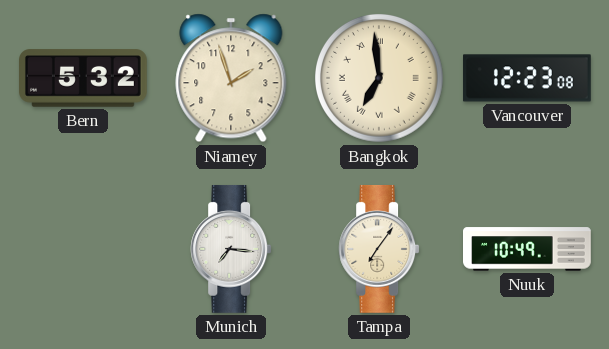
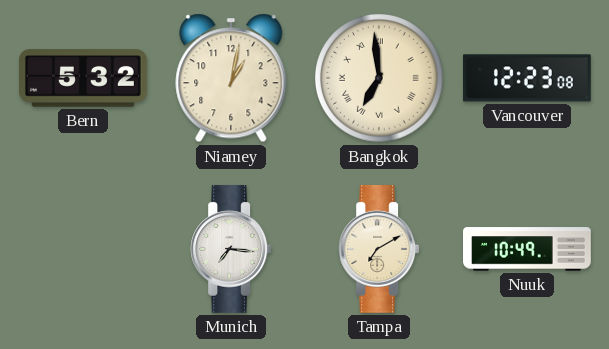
Niamey: 1:57 -> 1:02
Tampa: 7:06 -> 7:10
